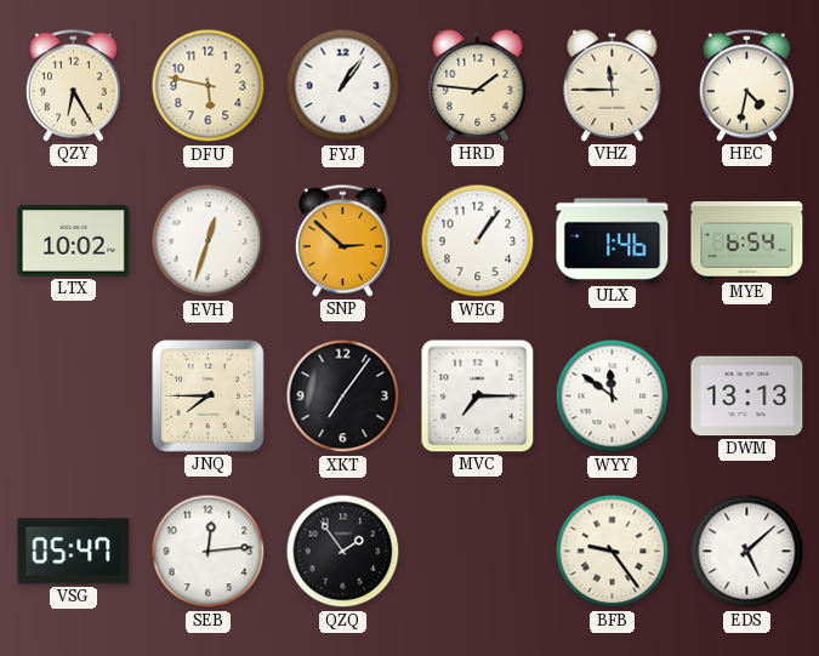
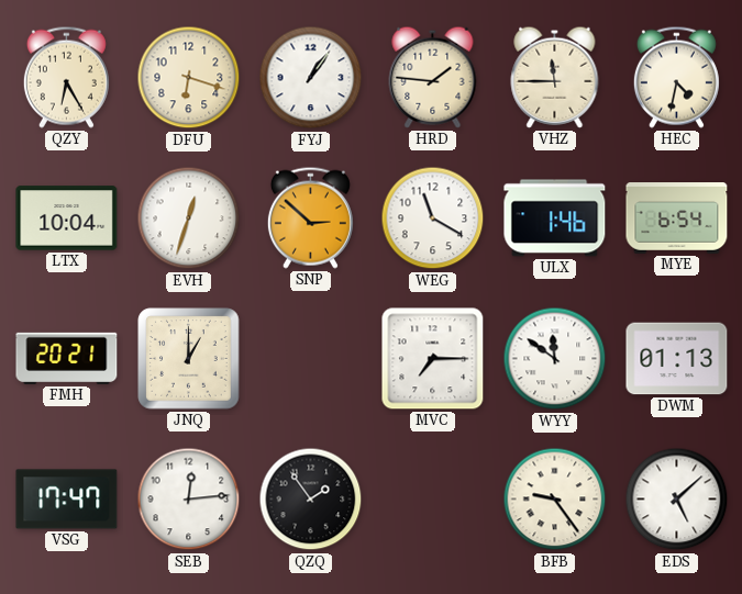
DFU: 5:47 -> 6:18
LTX: 10:02 -> 10:04
WEG: 1:06 -> 11:20
FMH: none -> 20:21
JNQ: 7:45 -> 1:00
XKT: 7:06 -> none
DWM: 13:13 -> 01:13
VSG: 05:47 -> 17:47
